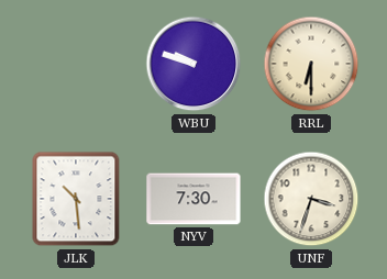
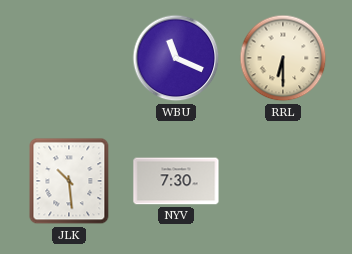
WBU: 9:48 -> 11:19
UNF: 3:33 -> none
